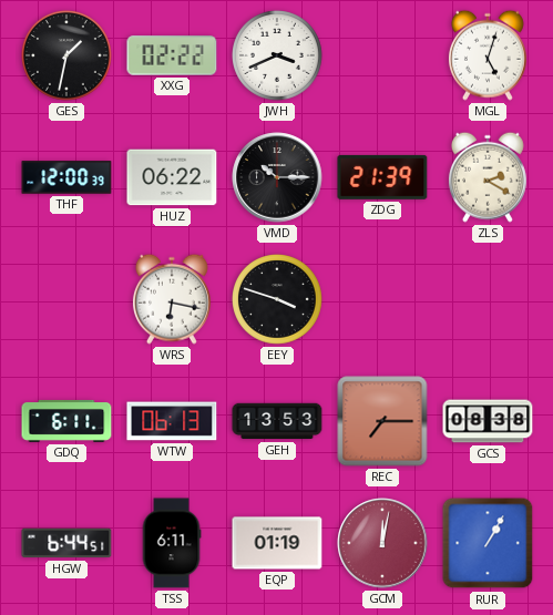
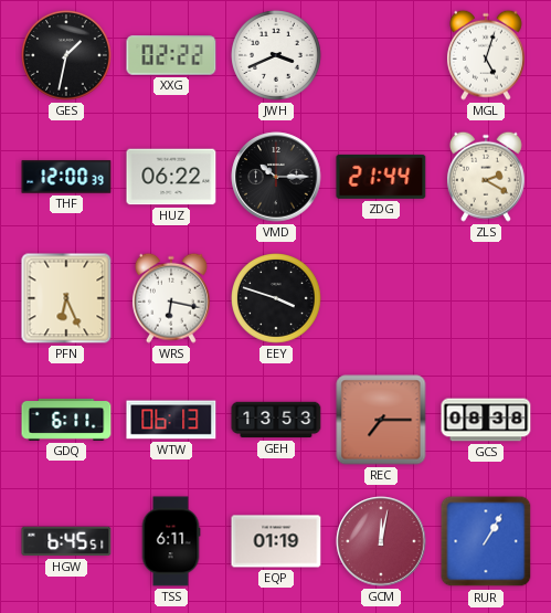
ZDG: 21:39 -> 21:44
PFN: none -> 6:26
HGW: 6:44 -> 6:45
